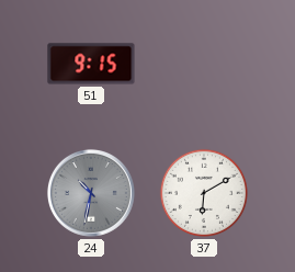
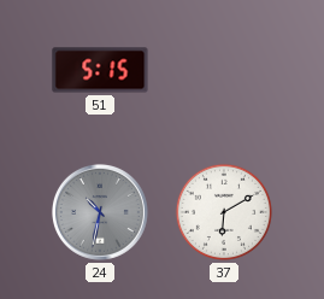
51: 9:15 -> 5:15
